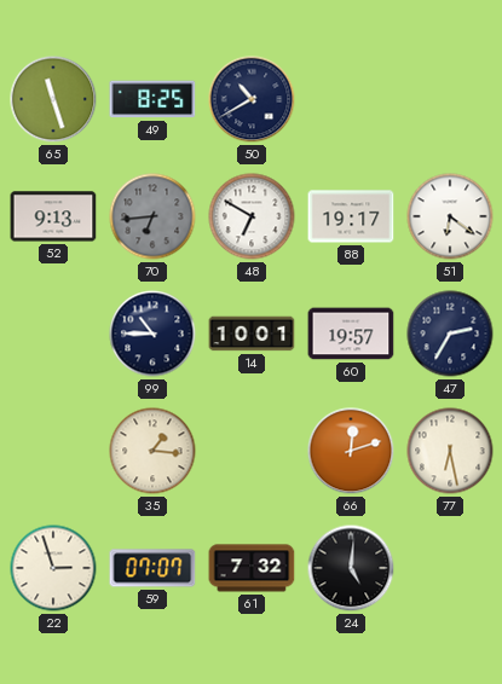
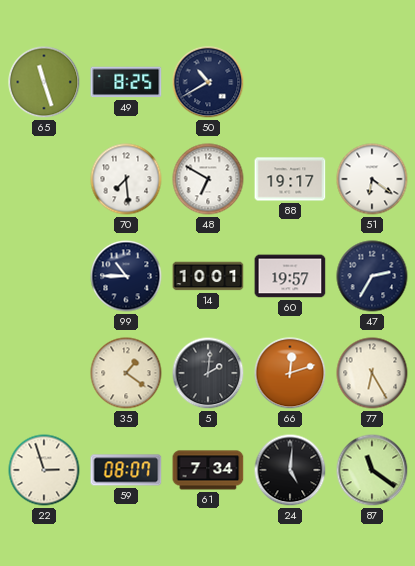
52: 9:13 -> none
70: 6:44 -> 7:29
70 dial: grey -> white
35: 1:16 -> 1:21
5: none -> 2:01
77: 6:28 -> 6:25
59: 07:07 -> 08:07
61: 7:32 -> 7:34
87: none -> 11:21
